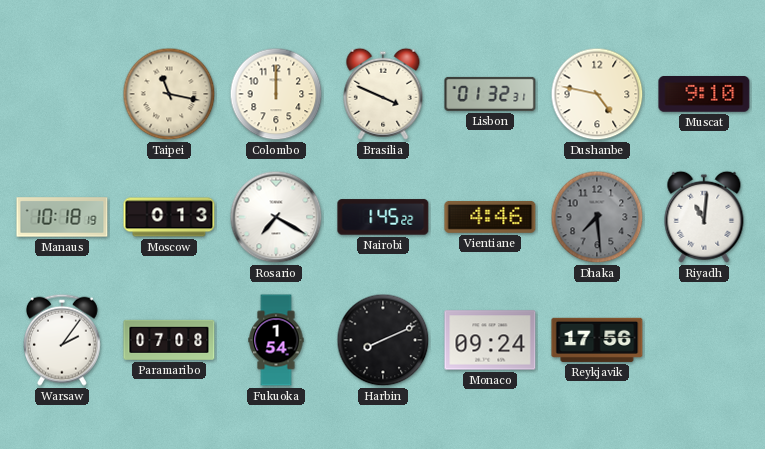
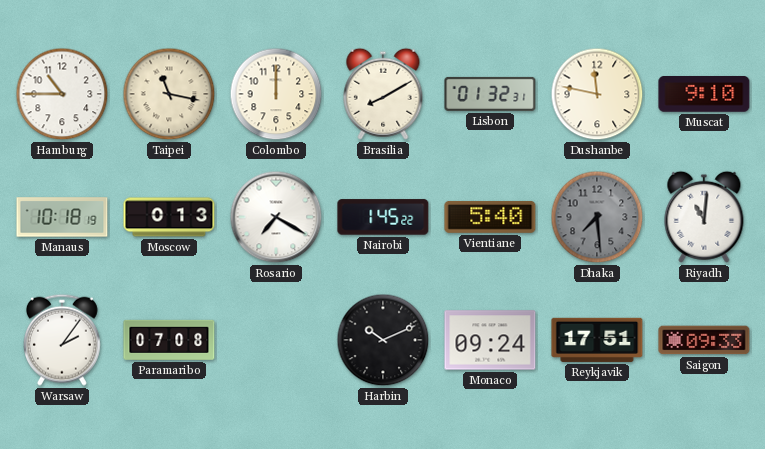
Hamburg: none -> 10:45
Brasilia: 3:49 -> 8:10
Dushanbe: 4:47 -> 11:47
Vientiane: 4:46 -> 5:40
Fukuoka: 1:54 -> none
Harbin: 8:11 -> 10:11
Reykjavik: 17:56 -> 17:51
Saigon: none -> 09:33
